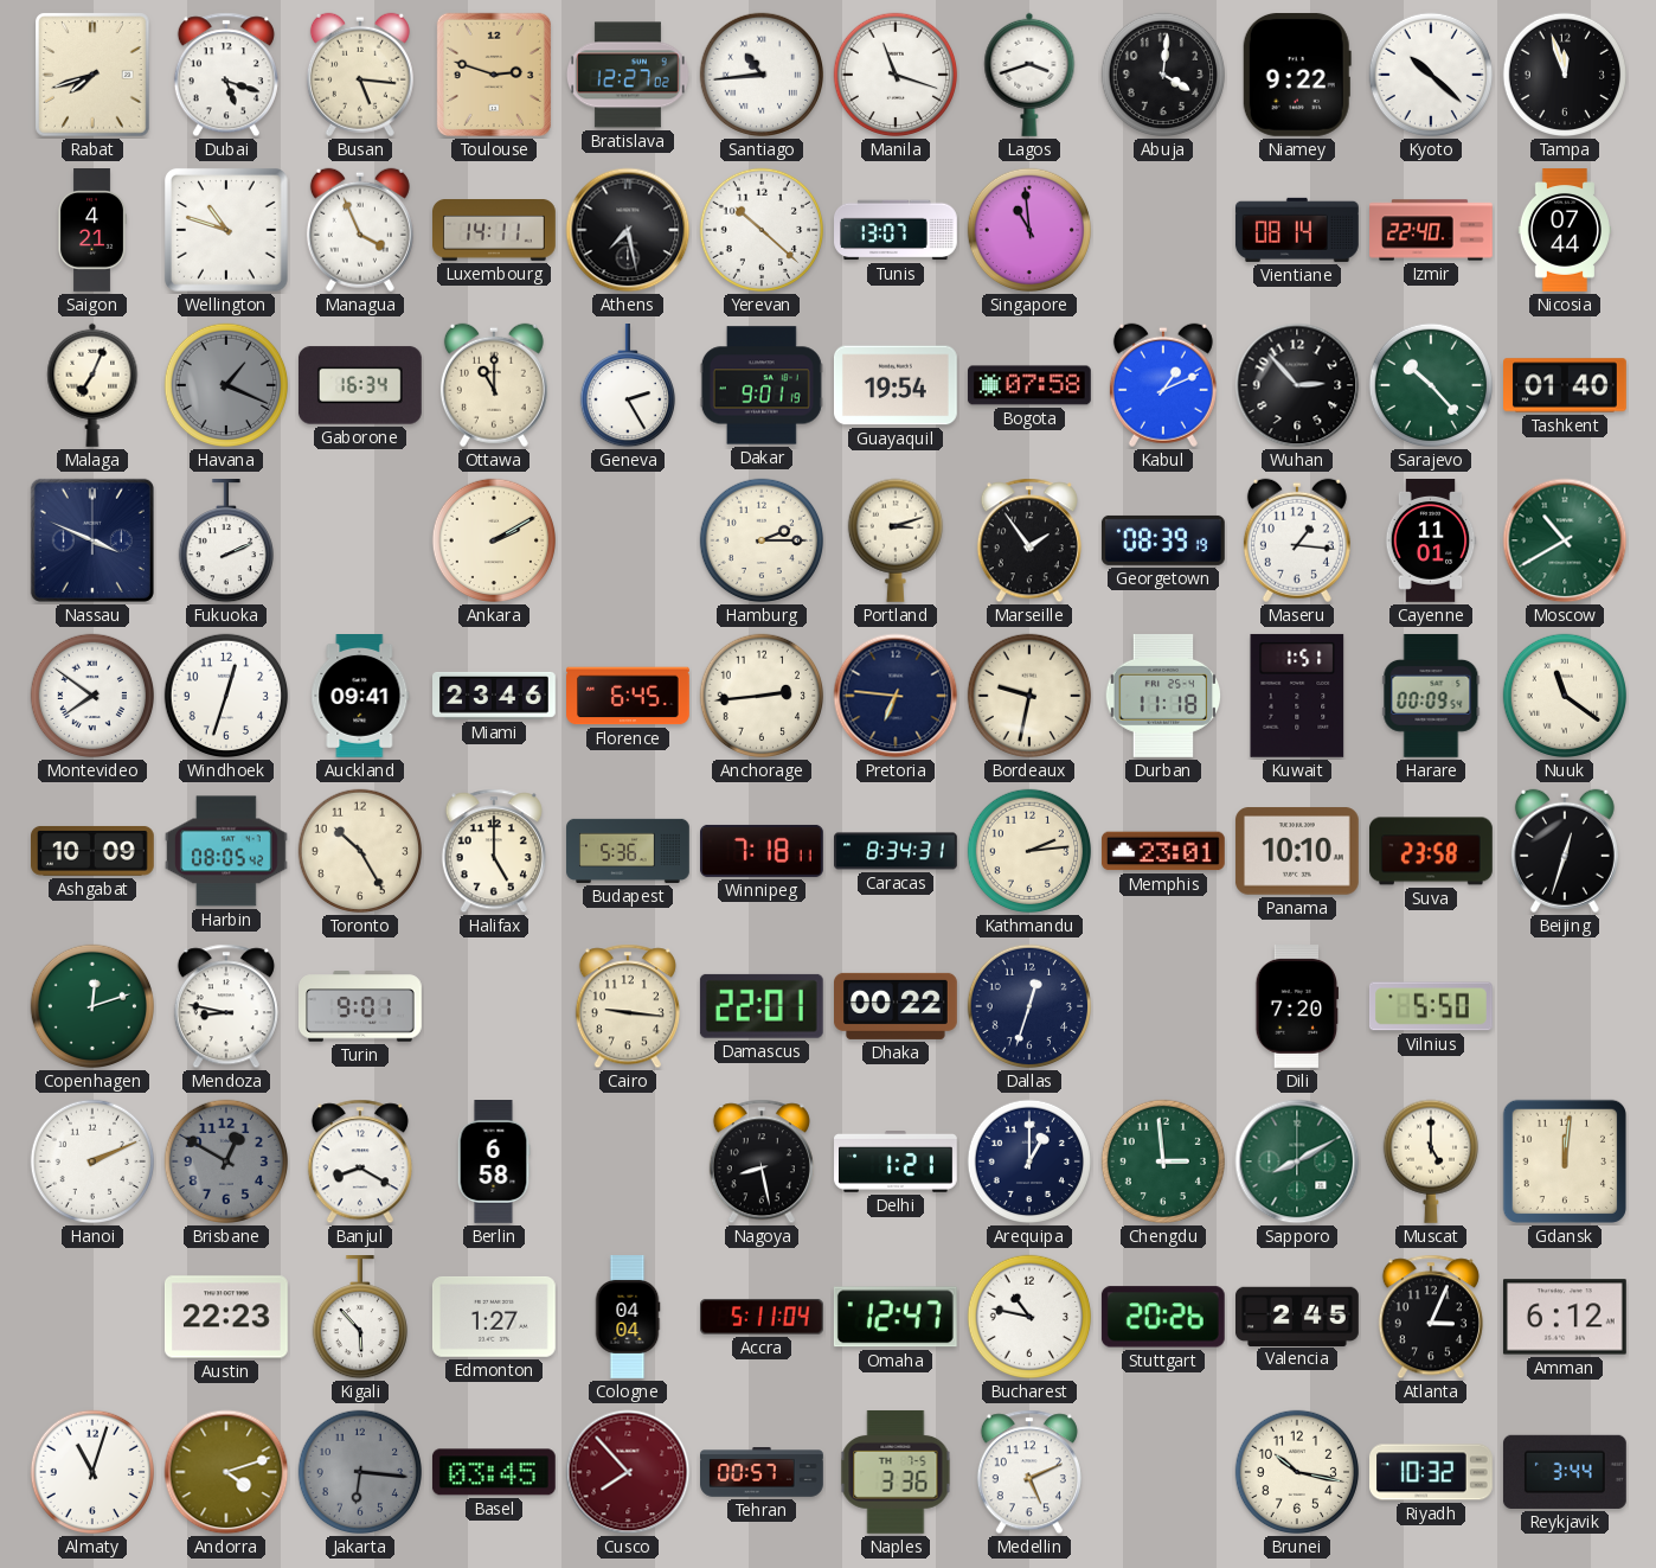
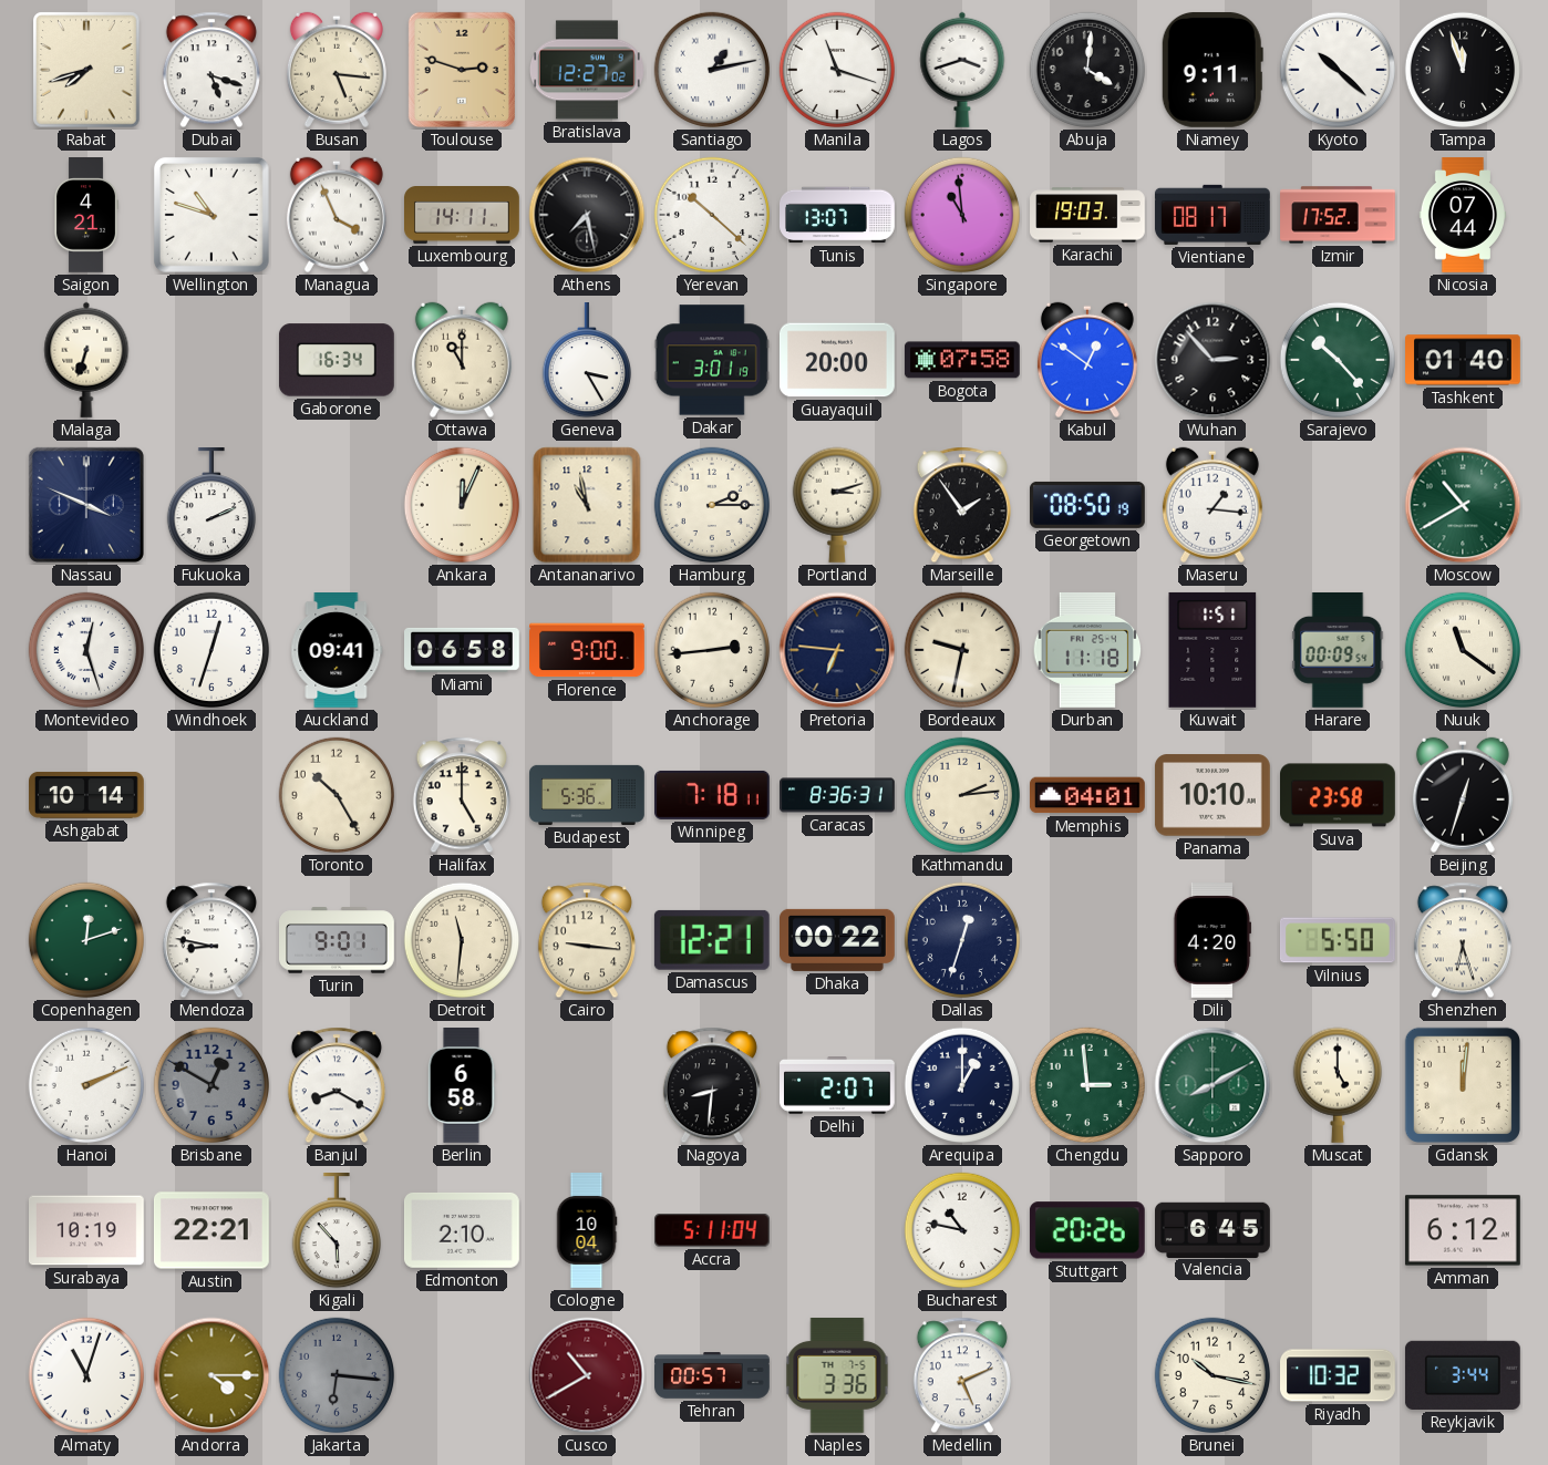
Santiago: 10:44 -> 1:13
Niamey: 9:22 -> 9:11
Karachi: none -> 19:03
Vientiane: 08:14 -> 08:17
Izmir: 22:40 -> 17:52
Malaga: 7:04 -> 6:33
Havana: 1:19 -> none
Geneva: 2:25 -> 3:25
Dakar: 9:01 -> 3:01
Guayaquil: 19:54 -> 20:00
Kabul: 1:11 -> 12:51
Ankara: 2:10 -> 12:04
Antananarivo: none -> 10:58
Georgetown: 08:39 -> 08:50
Cayenne: 11:01 -> none
Montevideo: 7:51 -> 12:27
Miami: 23:46 -> 06:58
Florence: 6:45 -> 9:00
Ashgabat: 10:09 -> 10:14
Harbin: 08:05 -> none
Caracas: 8:34 -> 8:36
Memphis: 23:01 -> 04:01
Detroit: none -> 11:31
Damascus: 22:01 -> 12:21
Dili: 7:20 -> 4:20
Shenzhen: none -> 6:27
Nagoya: 8:28 -> 8:31
Delhi: 1:21 -> 2:07
Surabaya: none -> 10:19
Austin: 22:23 -> 22:21
Edmonton: 1:27 -> 2:10
Cologne: 04:04 -> 10:04
Omaha: 12:47 -> none
Valencia: 2:45 -> 6:45
Atlanta: 3:04 -> none
Andorra: 4:12 -> 4:15
Basel: 03:45 -> none
Cusco: 7:53 -> 10:40
